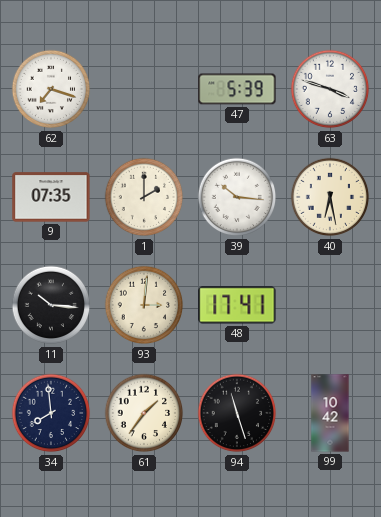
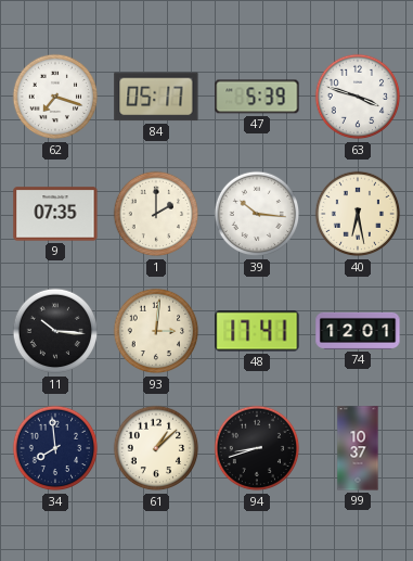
84: none -> 05:17
74: none -> 12:01
61: 1:36 -> 1:08
94: 11:27 -> 8:42
99: 10:42 -> 10:37
